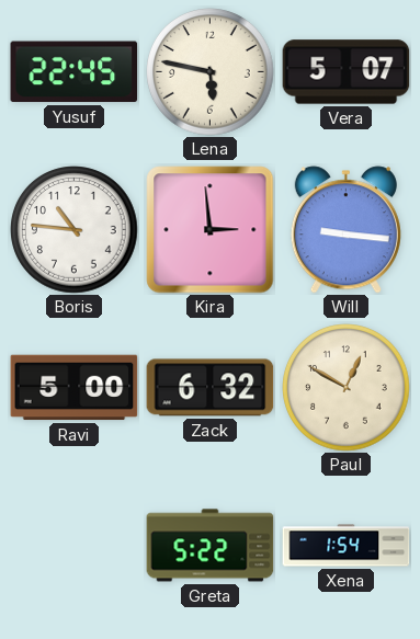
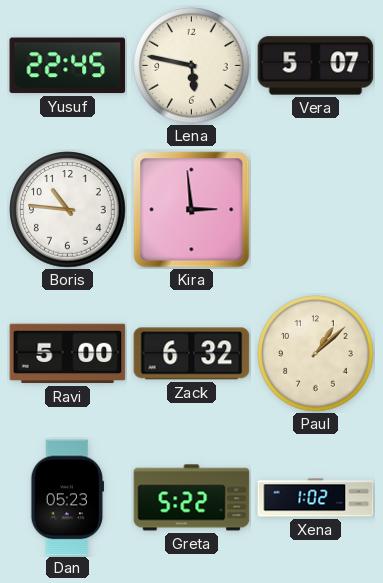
Will: 9:16 -> none
Paul: 12:50 -> 1:08
Dan: none -> 05:23
Xena: 1:54 -> 1:02
